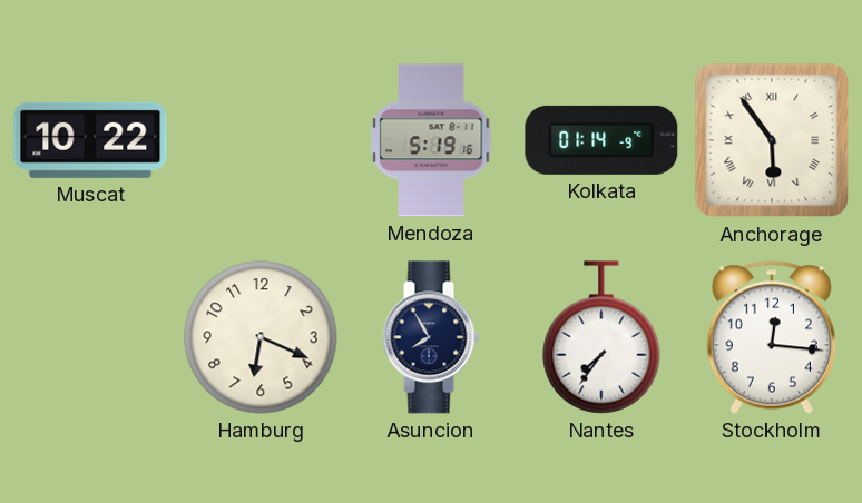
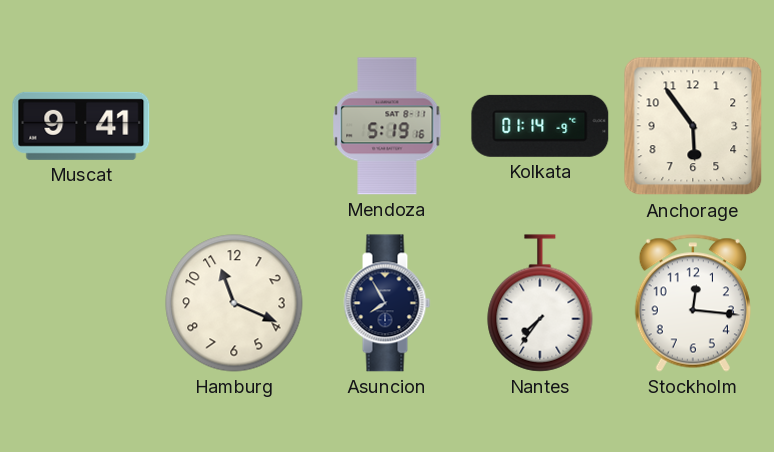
Muscat: 10:22 -> 9:41
Anchorage numerals: Roman -> Arabic
Hamburg: 6:19 -> 11:19
